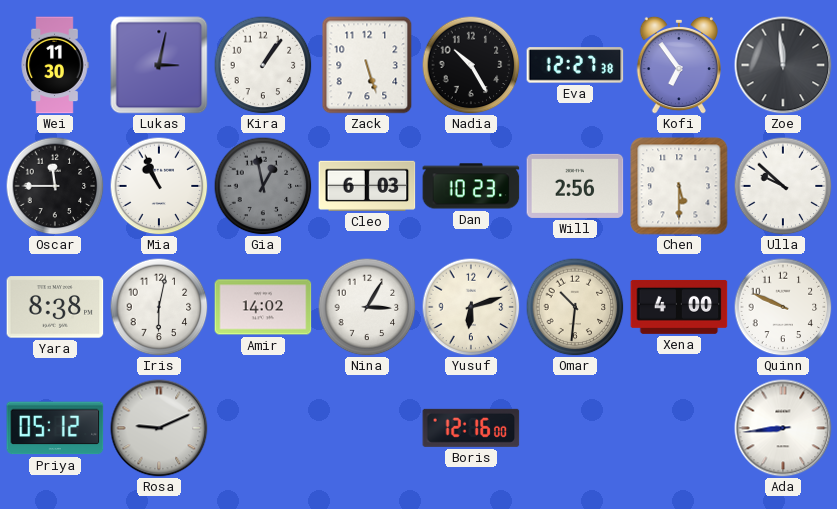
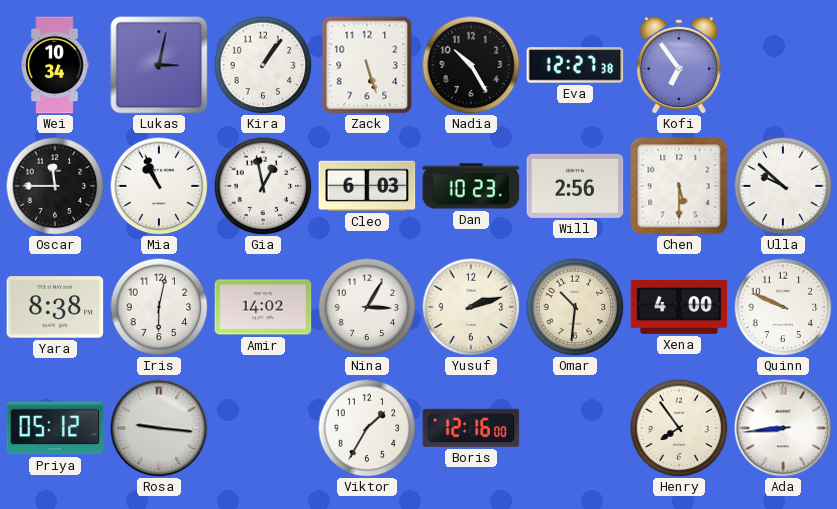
Wei: 11:30 -> 10:34
Zoe: 11:59 -> none
Gia dial: grey -> white
Yusuf: 6:12 -> 2:12
Rosa: 9:11 -> 9:16
Viktor: none -> 1:35
Henry: none -> 7:54
